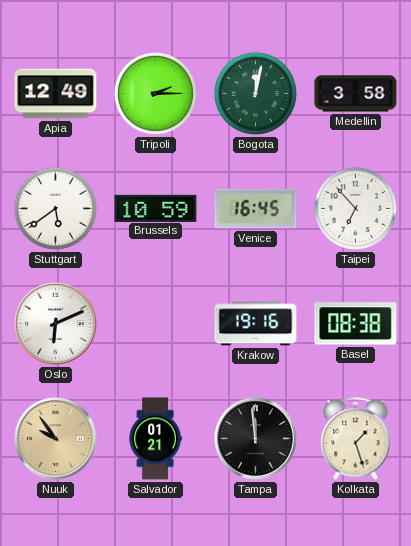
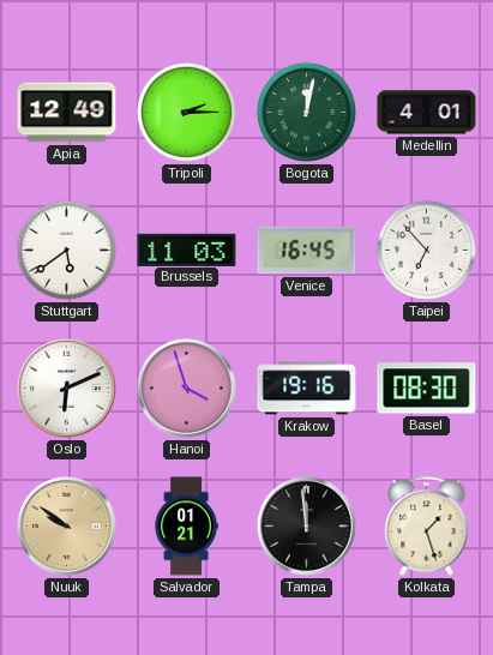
Medellin: 3:58 -> 4:01
Brussels: 10:59 -> 11:03
Hanoi: none -> 3:57
Basel: 08:38 -> 08:30
Nuuk: 9:54 -> 9:51
